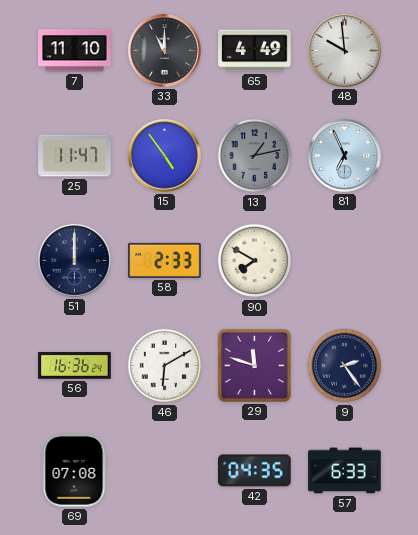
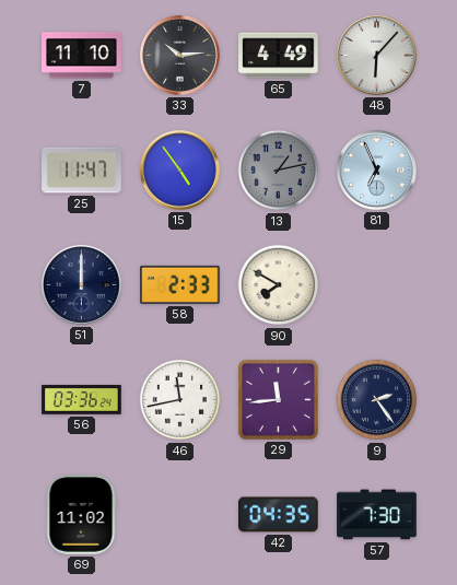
33: 11:00 -> 10:14
48: 9:59 -> 6:07
56: 16:36 -> 03:36
46: 6:10 -> 11:43
29: 11:48 -> 11:44
69: 07:08 -> 11:02
57: 6:33 -> 7:30
